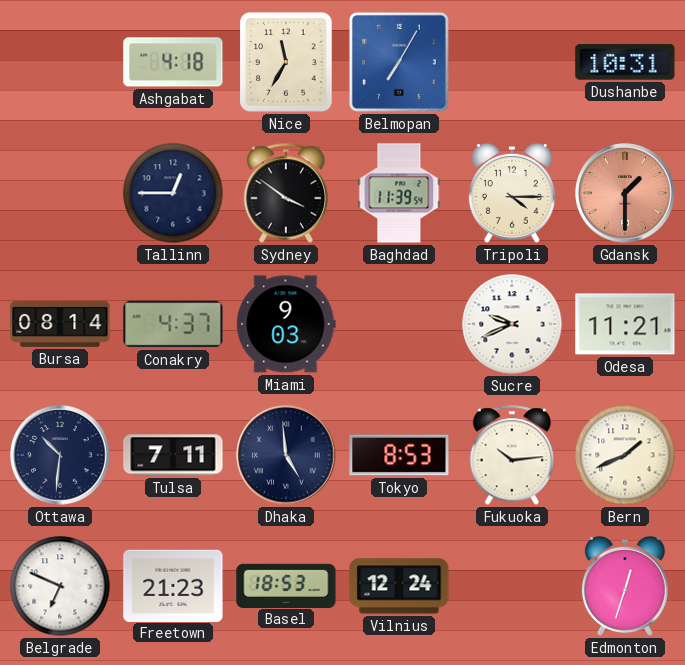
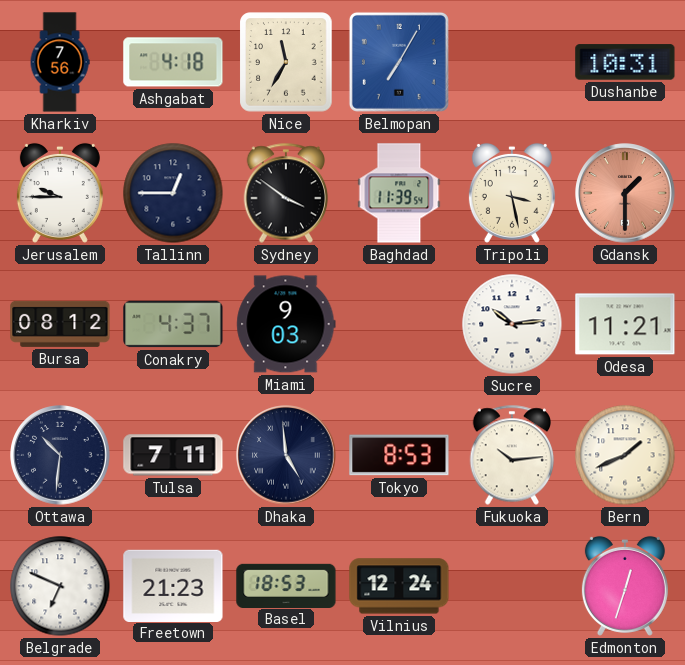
Kharkiv: none -> 7:56
Jerusalem: none -> 9:45
Tripoli: 4:15 -> 3:28
Bursa: 08:14 -> 08:12
Sucre: 9:41 -> 10:14
